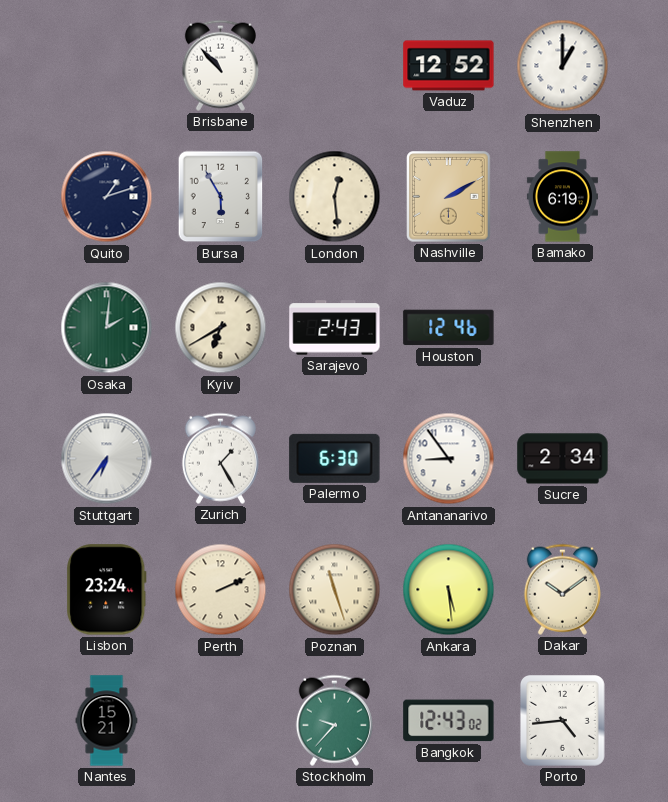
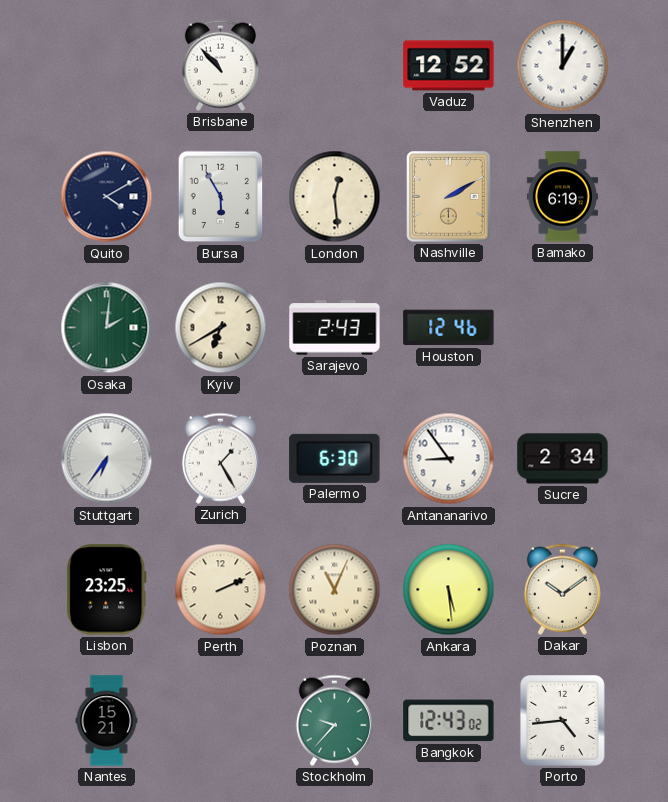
Quito: 1:12 -> 4:10
Lisbon: 23:24 -> 23:25
Poznan: 11:27 -> 11:04
